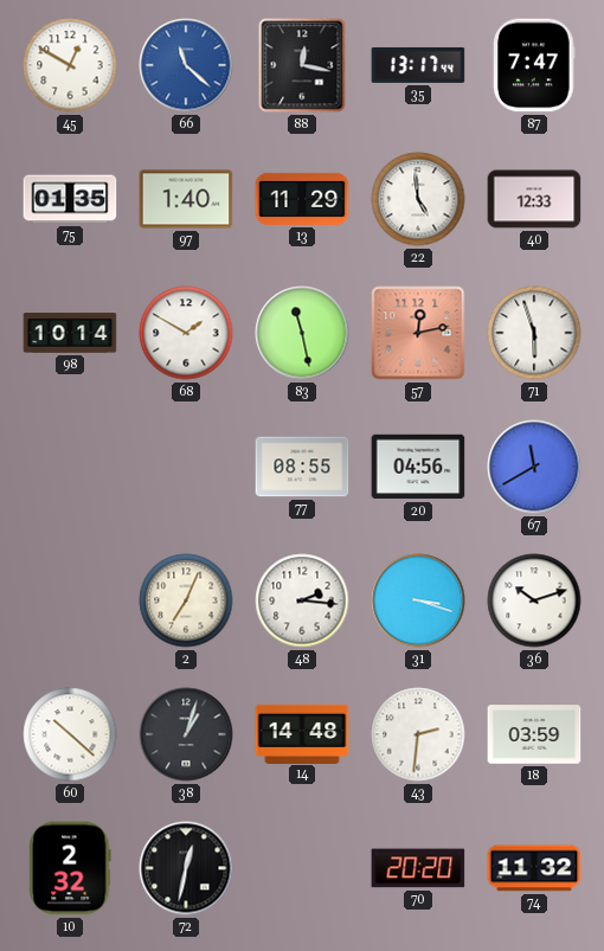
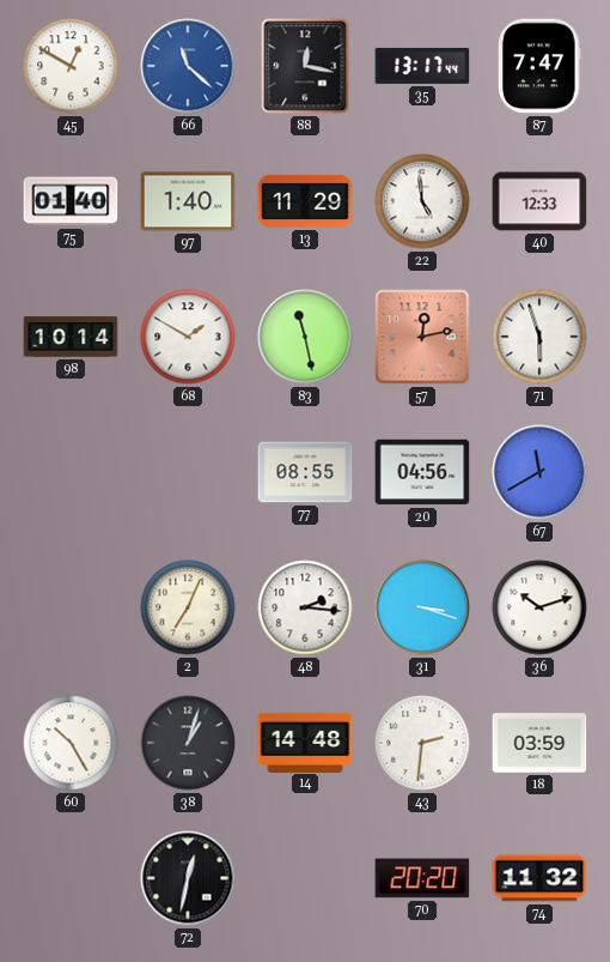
75: 01:35 -> 01:40
60: 10:22 -> 10:25
10: 2:32 -> none
